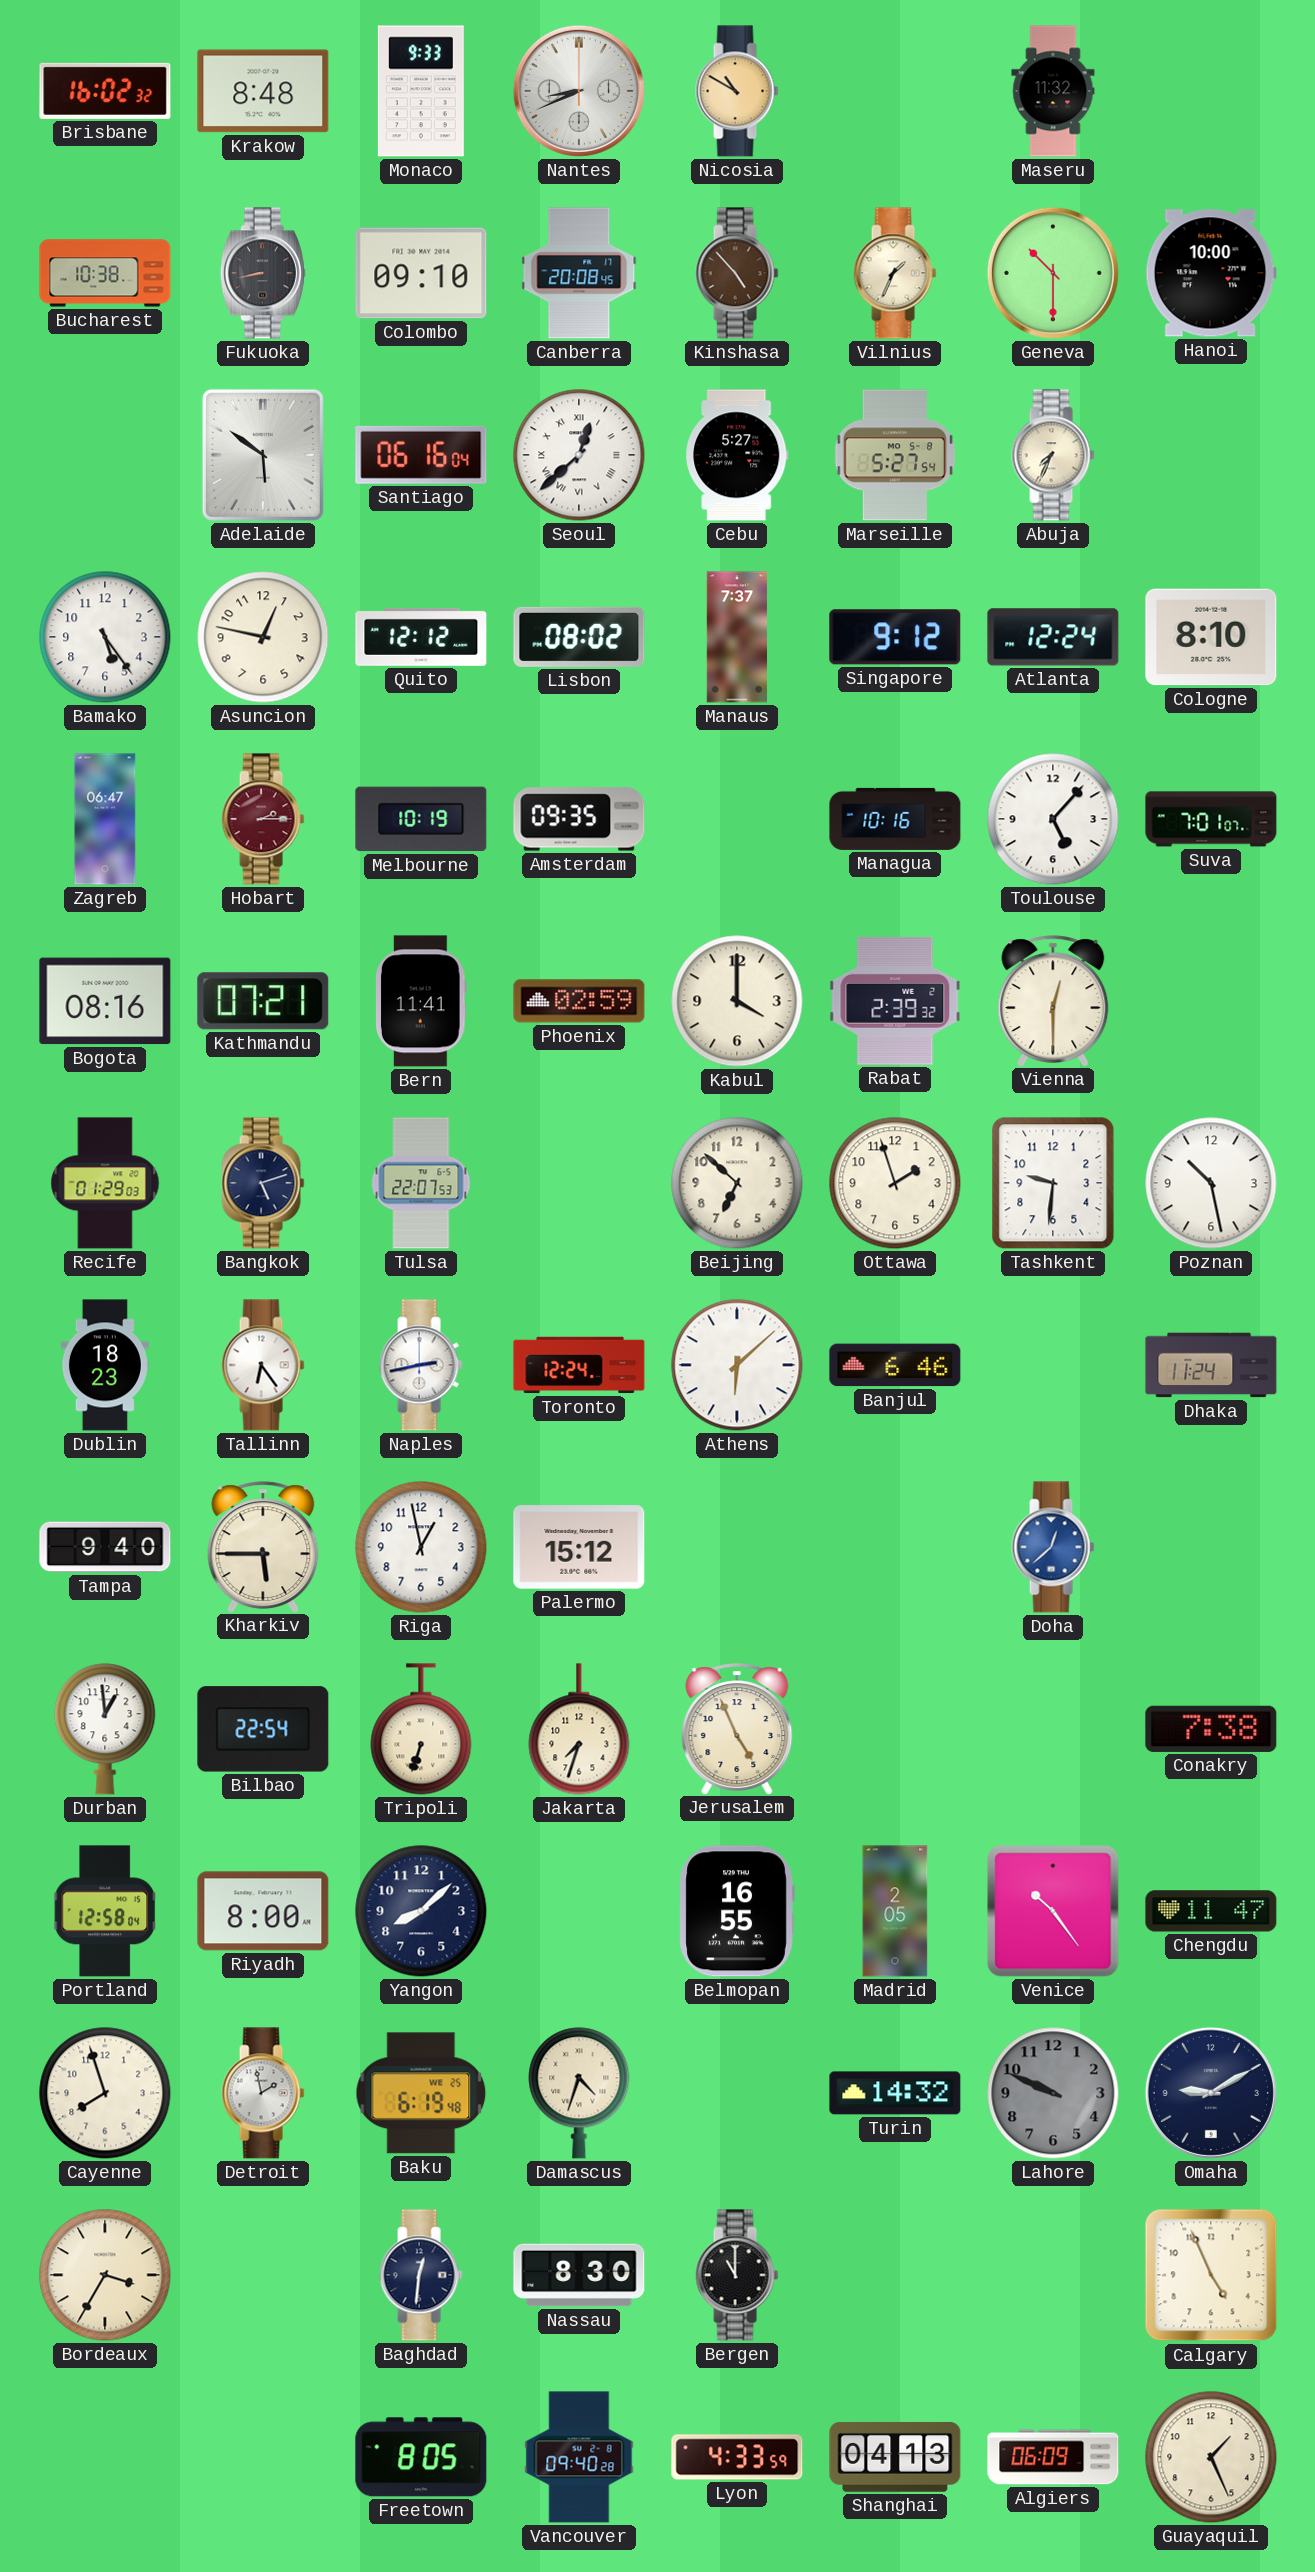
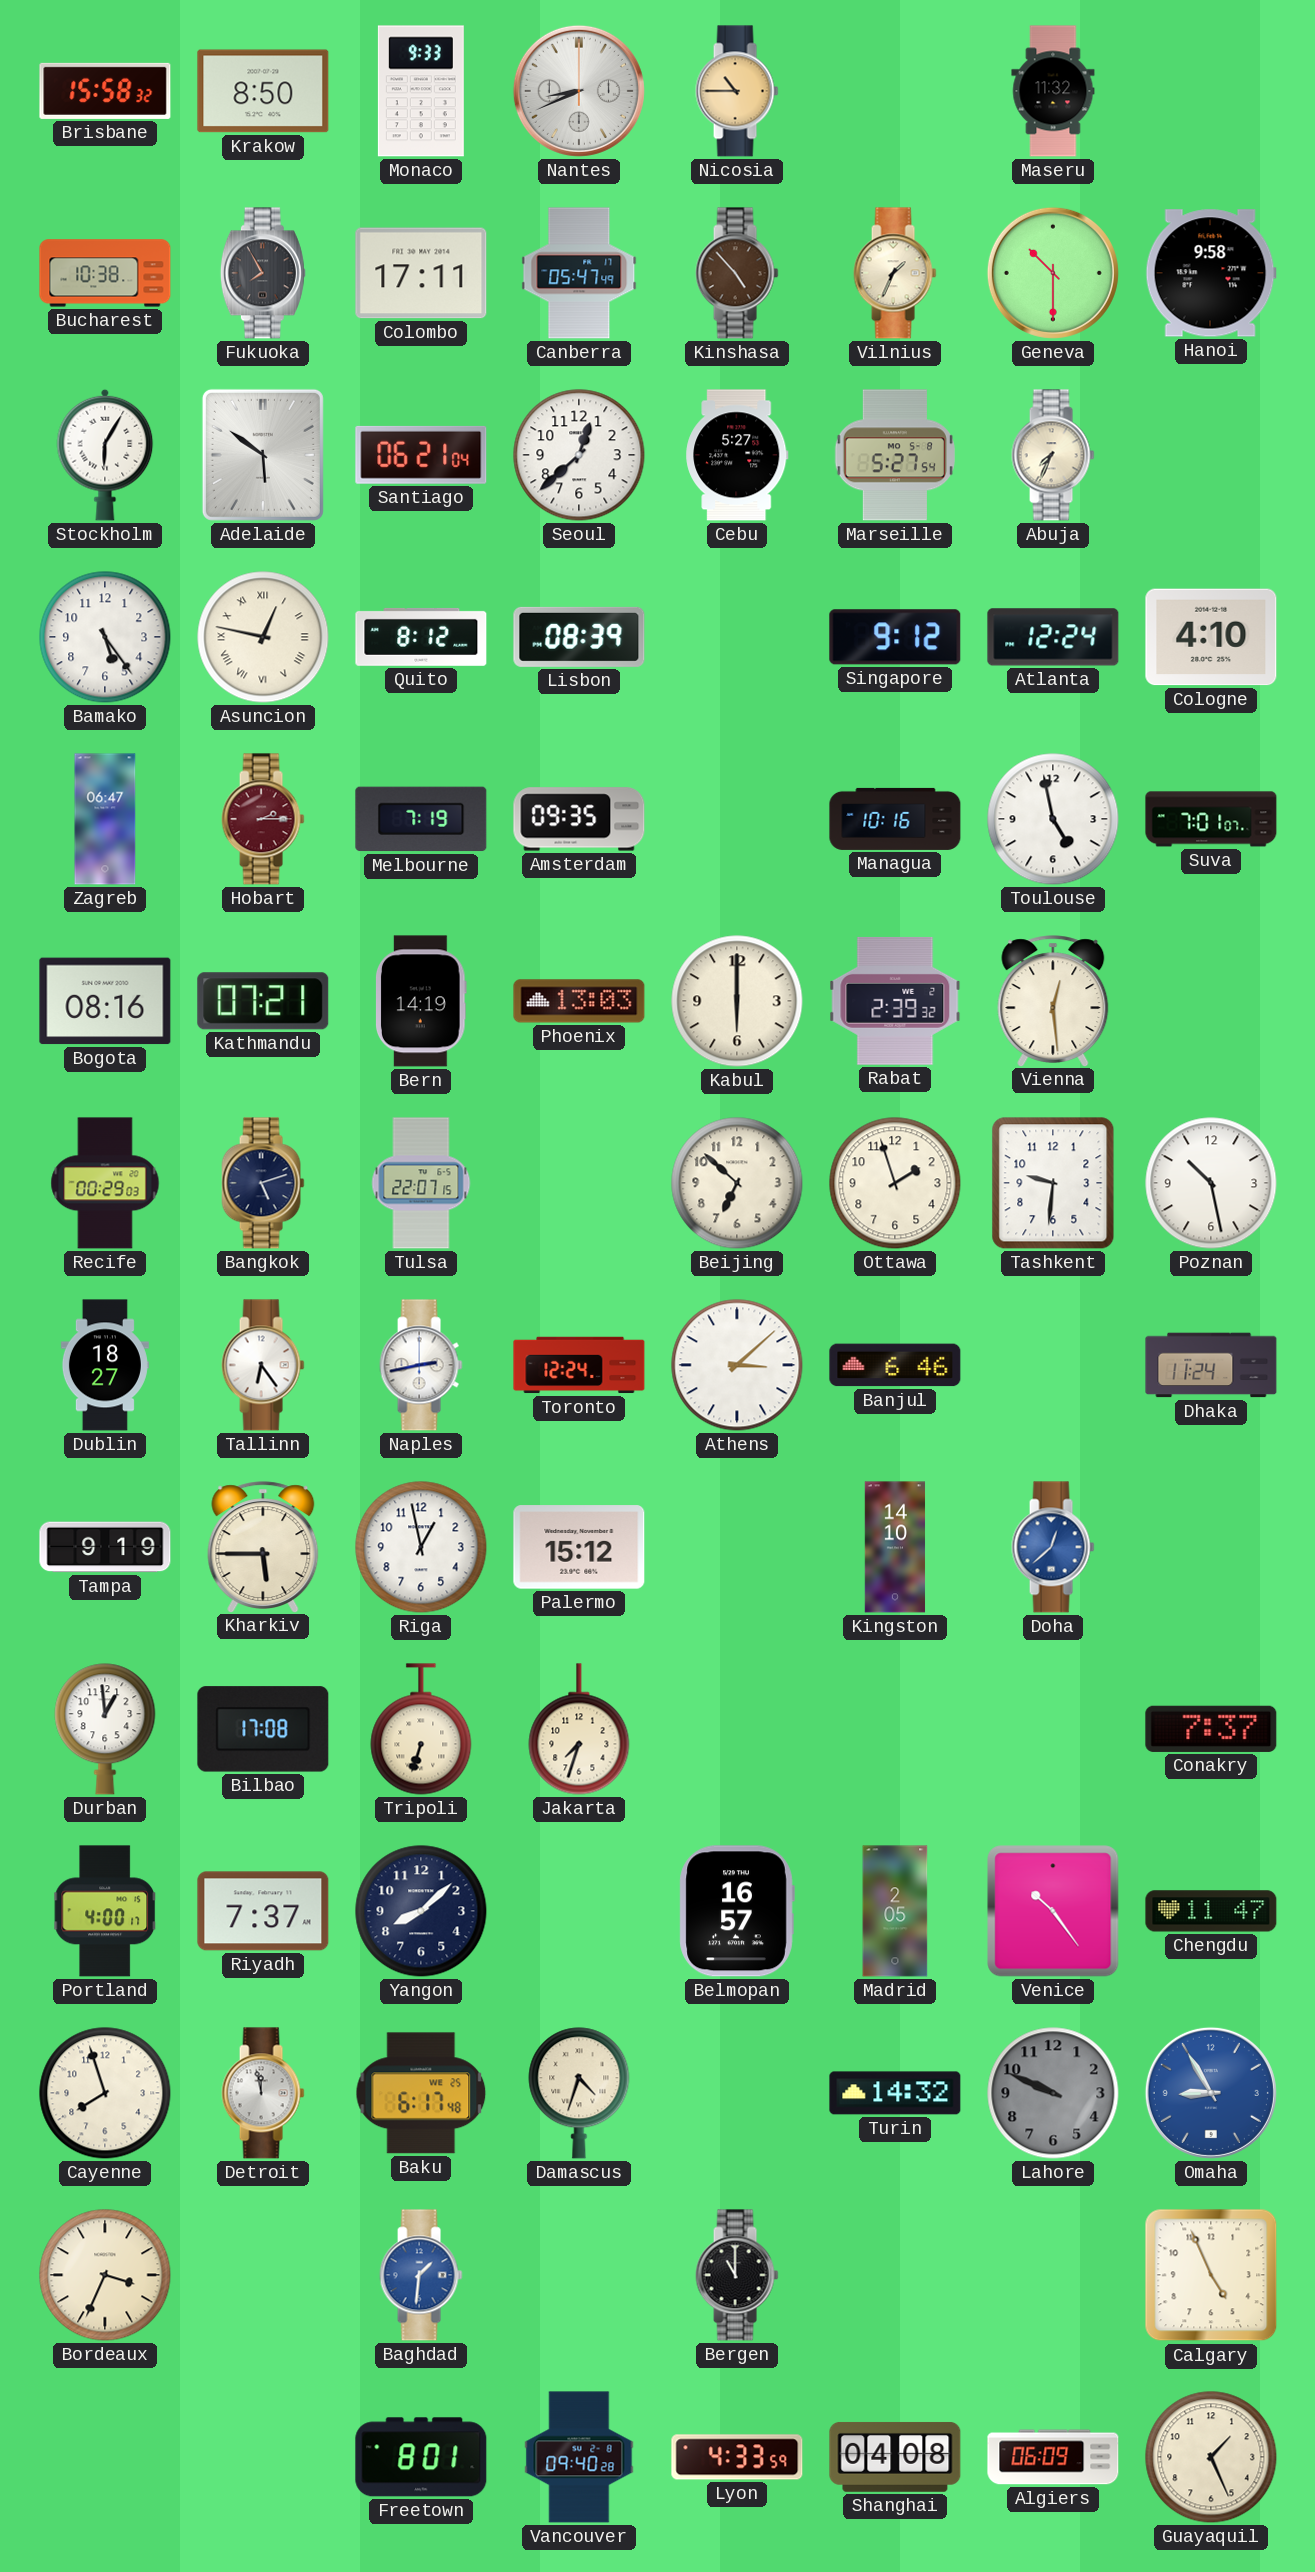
Brisbane: 16:02 -> 15:58
Krakow: 8:48 -> 8:50
Nicosia: 10:50 -> 10:45
Fukuoka: 8:43 -> 7:55
Colombo: 09:10 -> 17:11
Canberra: 20:08 -> 05:47
Hanoi: 10:00 -> 9:58
Stockholm: none -> 6:05
Santiago: 06:16 -> 06:21
Seoul numerals: Roman -> Arabic
Asuncion numerals: Arabic -> Roman
Quito: 12:12 -> 8:12
Lisbon: 08:02 -> 08:39
Manaus: 7:37 -> none
Cologne: 8:10 -> 4:10
Melbourne: 10:19 -> 7:19
Toulouse: 5:07 -> 4:58
Bern: 11:41 -> 14:19
Phoenix: 02:59 -> 13:03
Kabul: 4:00 -> 6:00
Vienna: 12:30 -> 12:29
Recife: 01:29 -> 00:29
Tulsa: 22:07:53 -> 22:07:15
Dublin: 18:23 -> 18:27
Athens: 6:08 -> 3:08
Tampa: 9:40 -> 9:19
Kingston: none -> 14:10
Bilbao: 22:54 -> 17:08
Jerusalem: 4:56 -> none
Conakry: 7:38 -> 7:37
Portland: 12:58 -> 4:00
Riyadh: 8:00 -> 7:37
Belmopan: 16:55 -> 16:57
Detroit: 1:58 -> 11:58
Baku: 6:19 -> 6:17
Omaha: 9:10 -> 8:55
Omaha dial: navy -> blue
Bordeaux: 3:35 -> 3:34
Baghdad: 12:31 -> 1:31
Baghdad dial: navy -> blue
Nassau: 8:30 -> none
Freetown: 8:05 -> 8:01
Shanghai: 04:13 -> 04:08
